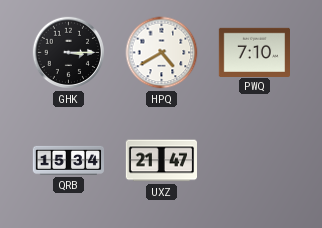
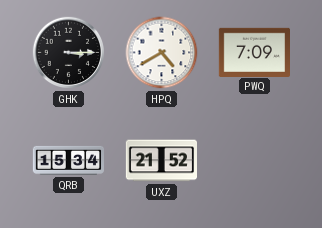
PWQ: 7:10 -> 7:09
UXZ: 21:47 -> 21:52
